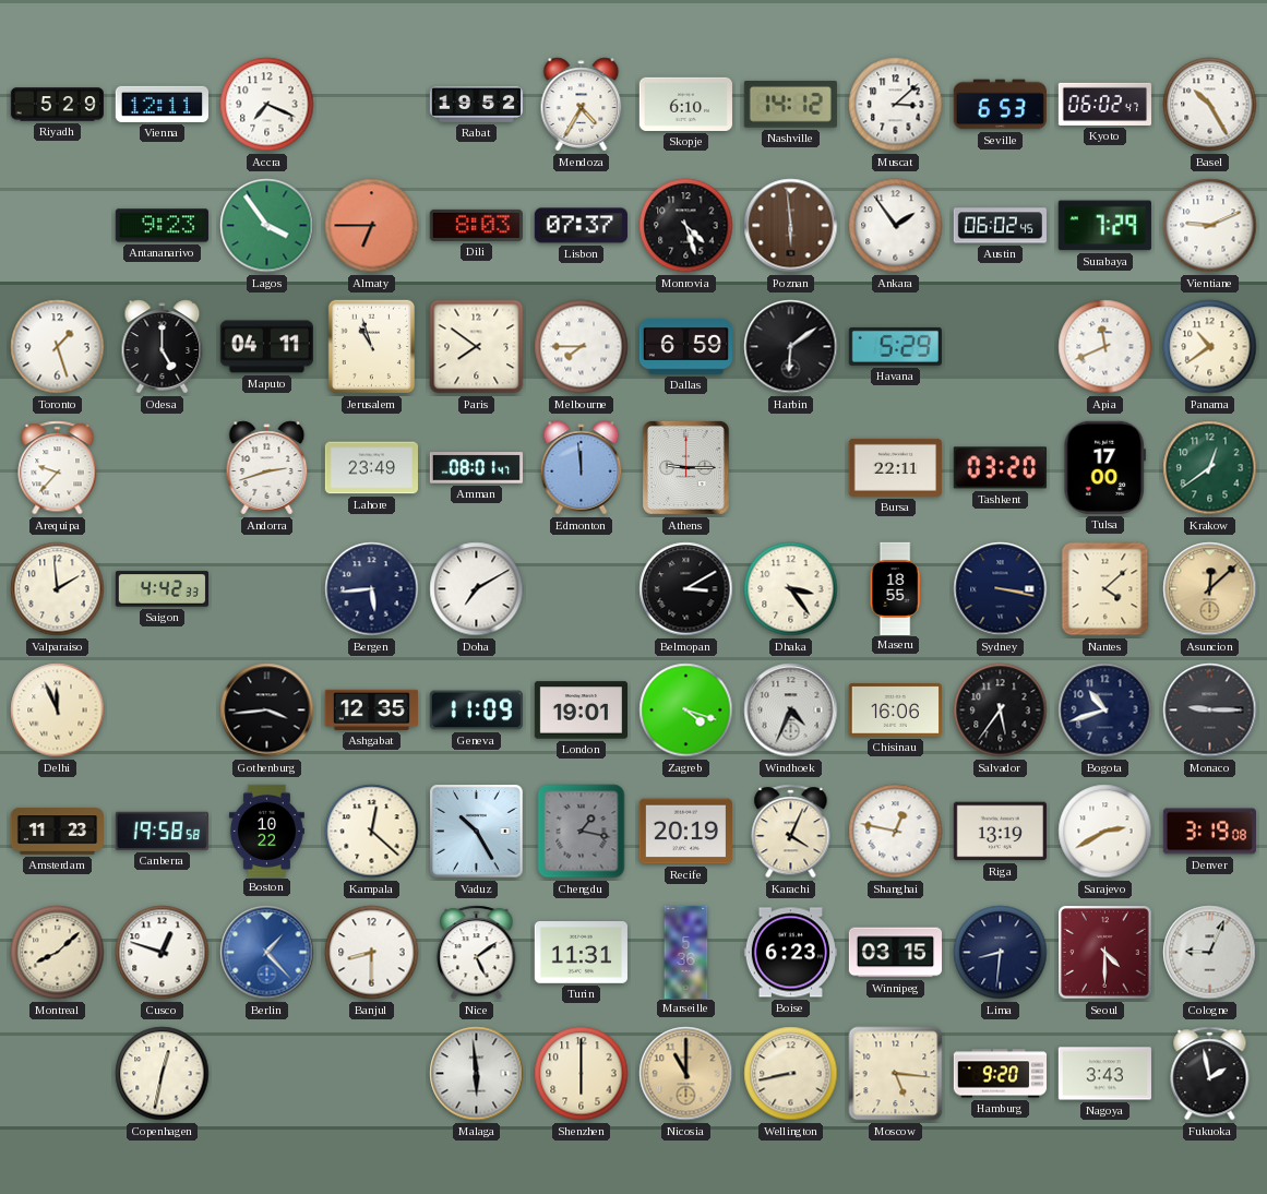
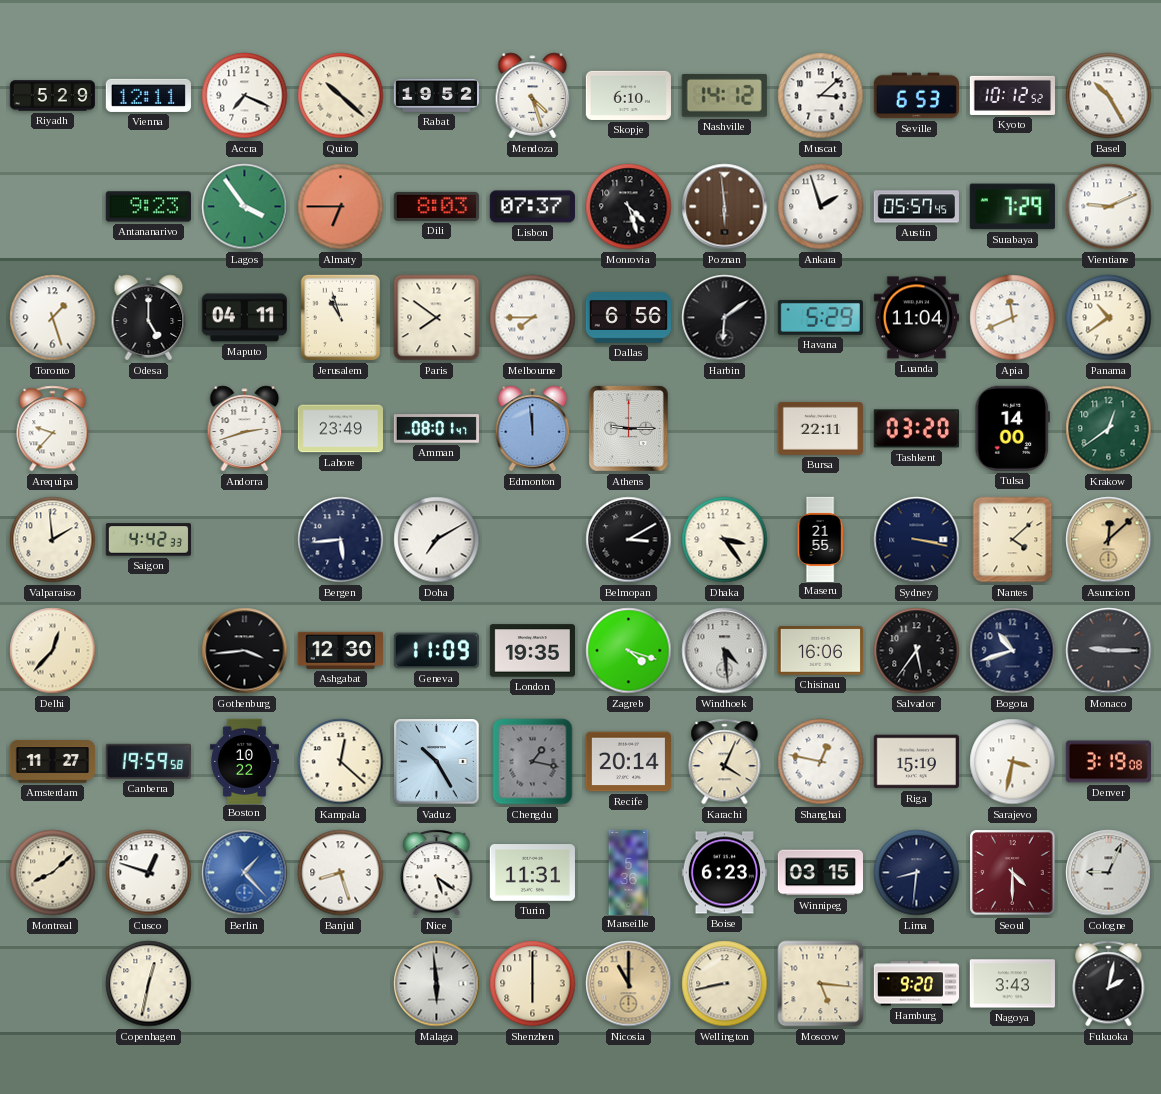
Quito: none -> 10:22
Mendoza: 4:35 -> 4:27
Kyoto: 06:02 -> 10:12
Ankara: 1:54 -> 1:57
Austin: 06:02 -> 05:57
Dallas: 6:59 -> 6:56
Luanda: none -> 11:04
Tulsa: 17:00 -> 14:00
Maseru: 18:55 -> 21:55
Delhi: 11:56 -> 12:37
Ashgabat: 12:35 -> 12:30
London: 19:01 -> 19:35
Windhoek: 4:34 -> 4:29
Amsterdam: 11:23 -> 11:27
Canberra: 19:58 -> 19:59
Recife: 20:19 -> 20:14
Riga: 13:19 -> 15:19
Sarajevo: 2:40 -> 3:32
Banjul: 8:30 -> 8:27
Nice: 5:09 -> 5:21
Fukuoka: 1:58 -> 2:02
